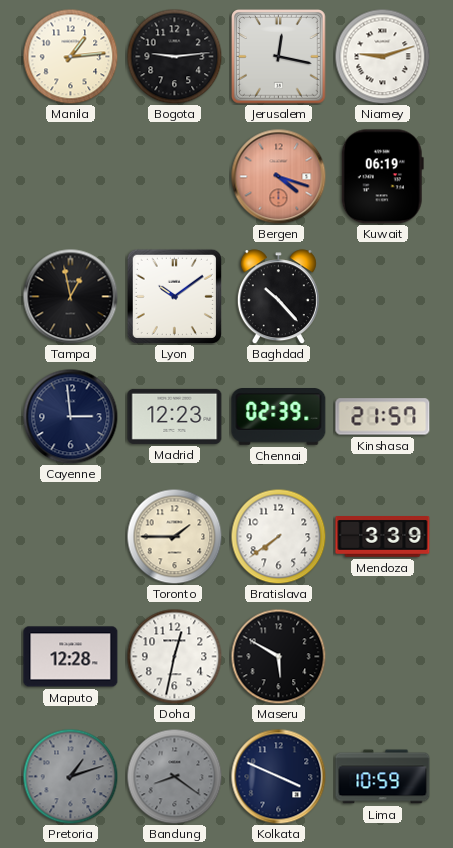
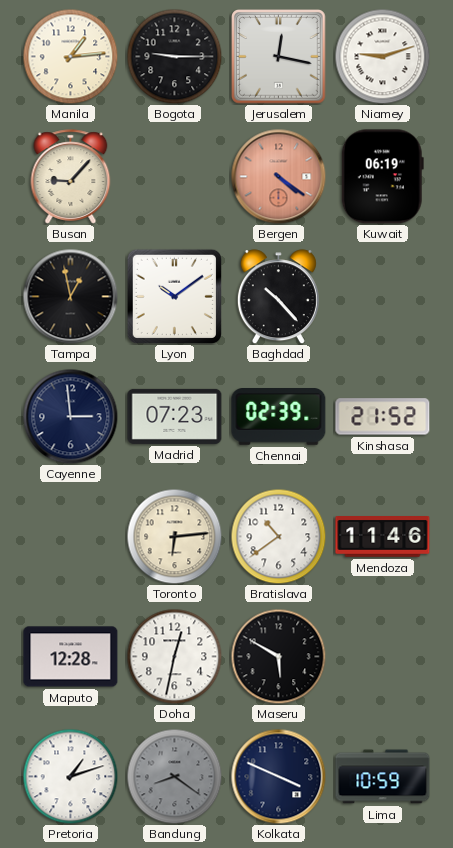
Bogota: 9:14 -> 9:15
Busan: none -> 9:07
Bergen: 4:18 -> 4:21
Madrid: 12:23 -> 07:23
Kinshasa: 21:57 -> 21:52
Toronto: 1:45 -> 6:14
Bratislava: 7:39 -> 10:39
Mendoza: 3:39 -> 11:46
Pretoria dial: grey -> white
